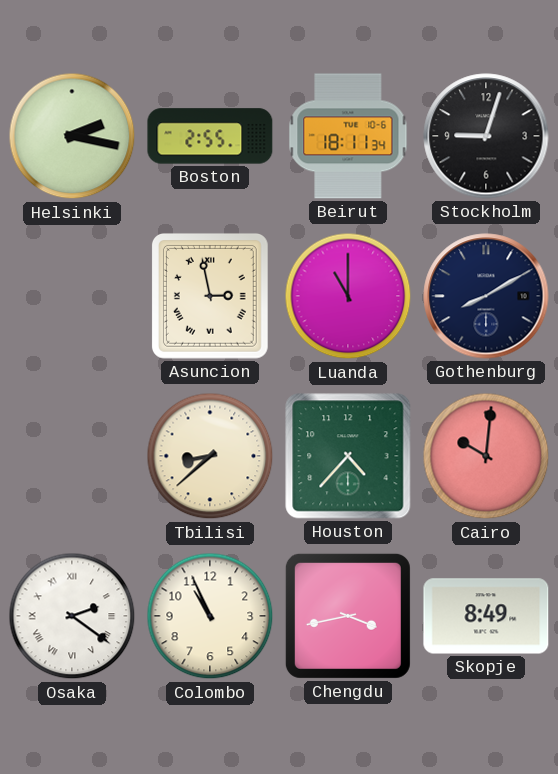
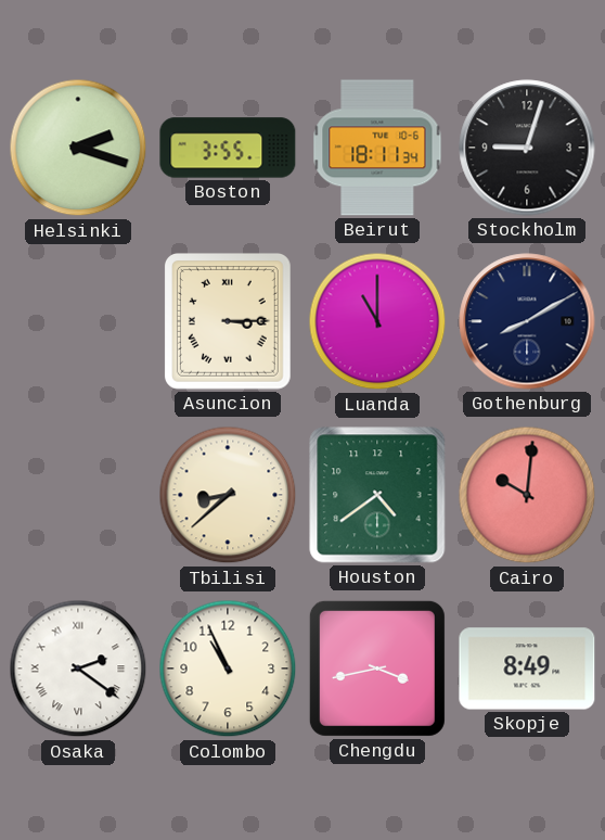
Helsinki: 2:17 -> 2:18
Boston: 2:55 -> 3:55
Asuncion: 2:58 -> 3:15
Houston: 4:37 -> 4:39
